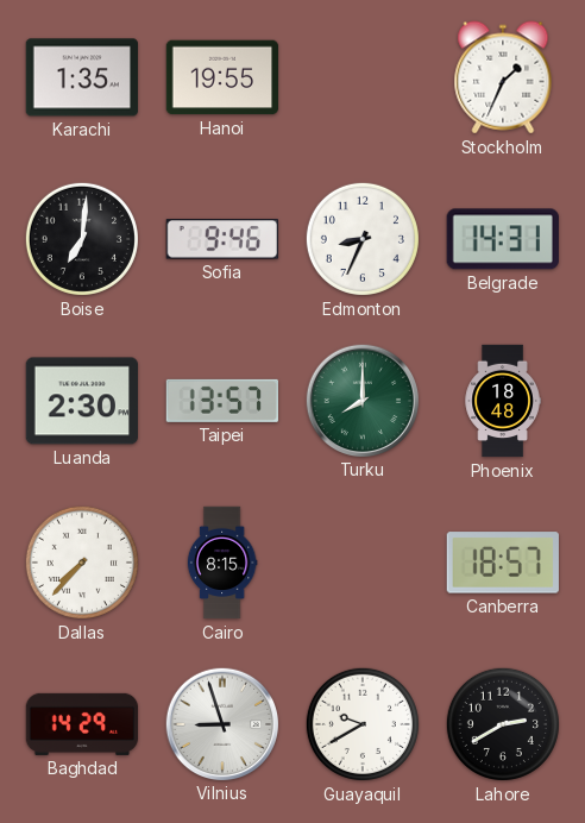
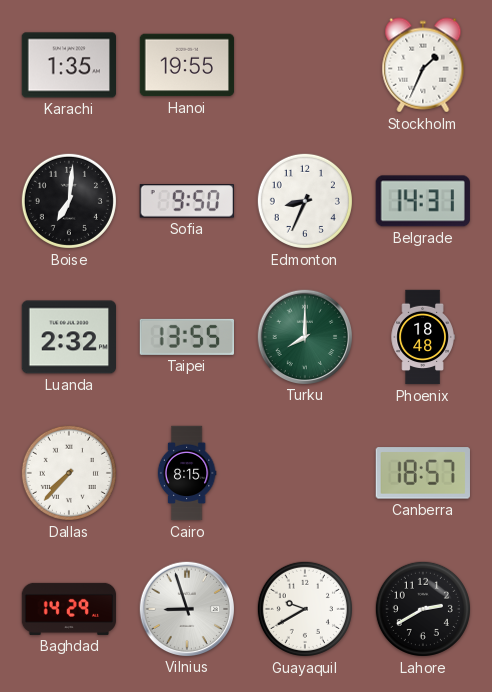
Sofia: 9:46 -> 9:50
Luanda: 2:30 -> 2:32
Taipei: 13:57 -> 13:55
